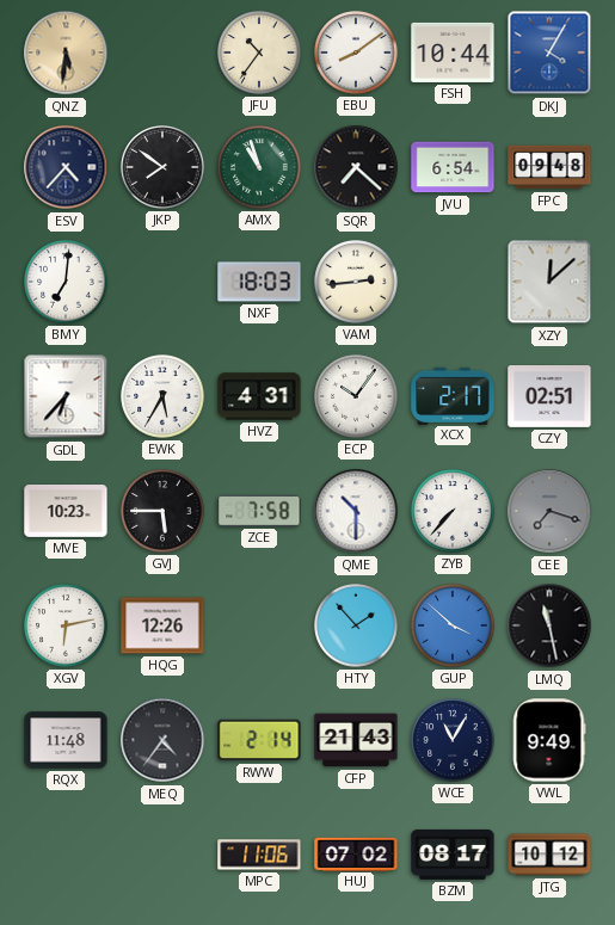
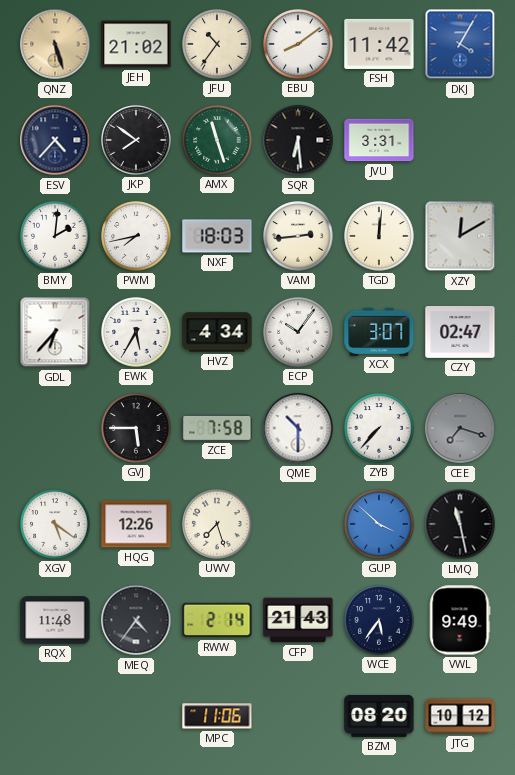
QNZ: 5:31 -> 5:27
JEH: none -> 21:02
FSH: 10:44 -> 11:42
AMX: 10:57 -> 11:27
SQR: 7:22 -> 6:29
JVU: 6:54 -> 3:31
FPC: 09:48 -> none
BMY: 7:01 -> 2:01
PWM: none -> 7:43
TGD: none -> 12:01
XZY: 12:08 -> 12:10
HVZ: 4:31 -> 4:34
XCX: 2:17 -> 3:07
CZY: 02:51 -> 02:47
MVE: 10:23 -> none
XGV: 6:13 -> 5:21
UWV: none -> 7:27
HTY: 1:53 -> none
WCE: 11:05 -> 5:36
HUJ: 07:02 -> none
BZM: 08:17 -> 08:20
